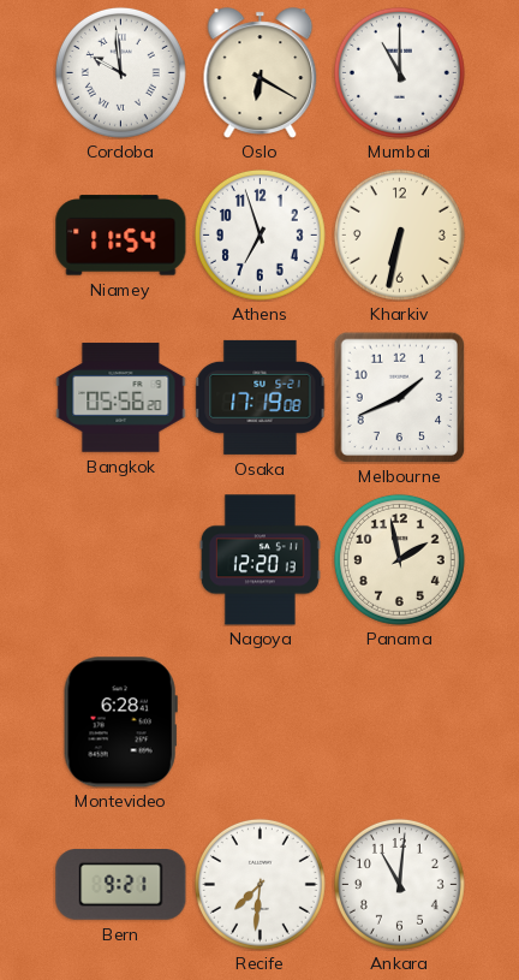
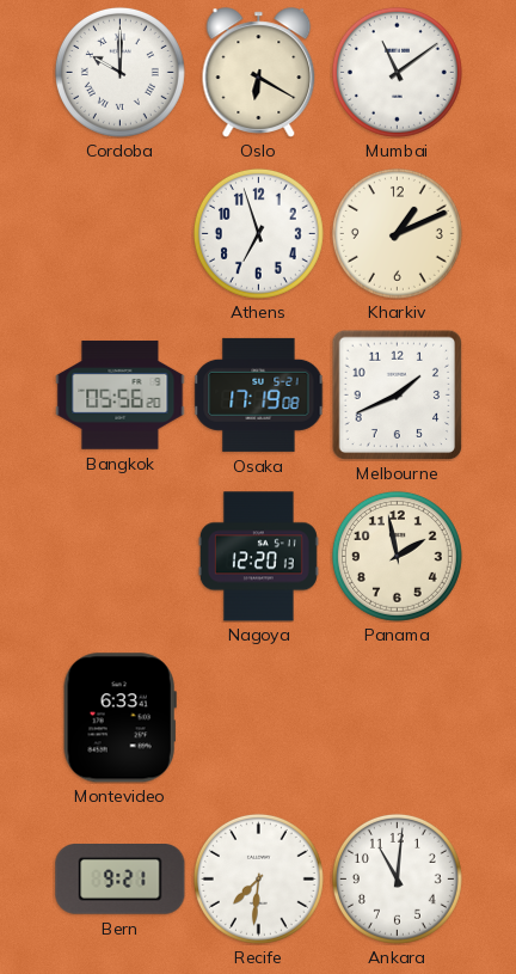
Cordoba: 9:59 -> 10:00
Mumbai: 11:00 -> 11:09
Niamey: 11:54 -> none
Kharkiv: 6:32 -> 1:11
Montevideo: 6:28 -> 6:33
